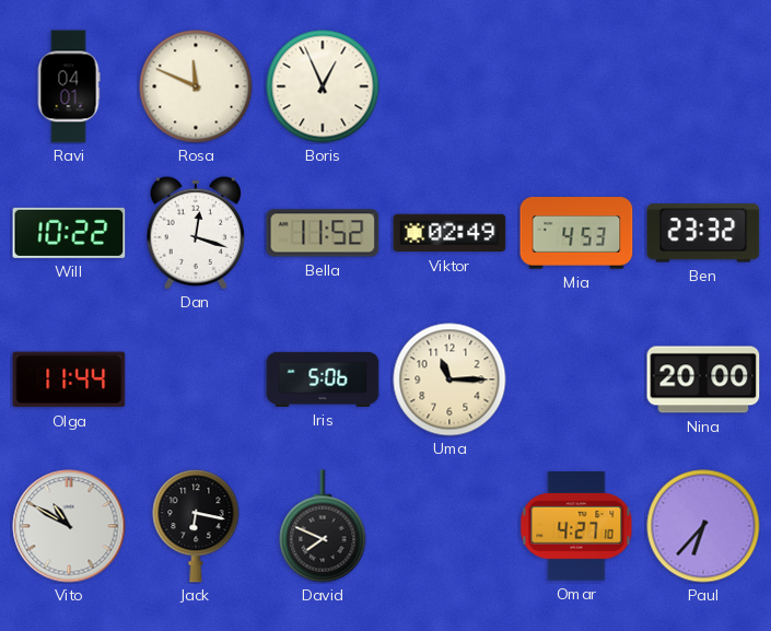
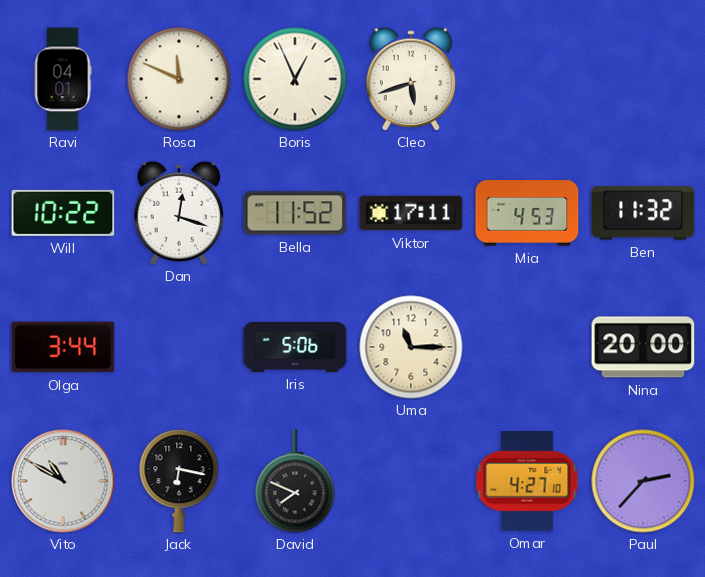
Cleo: none -> 5:42
Viktor: 02:49 -> 17:11
Ben: 23:32 -> 11:32
Olga: 11:44 -> 3:44
Paul: 6:37 -> 2:37
